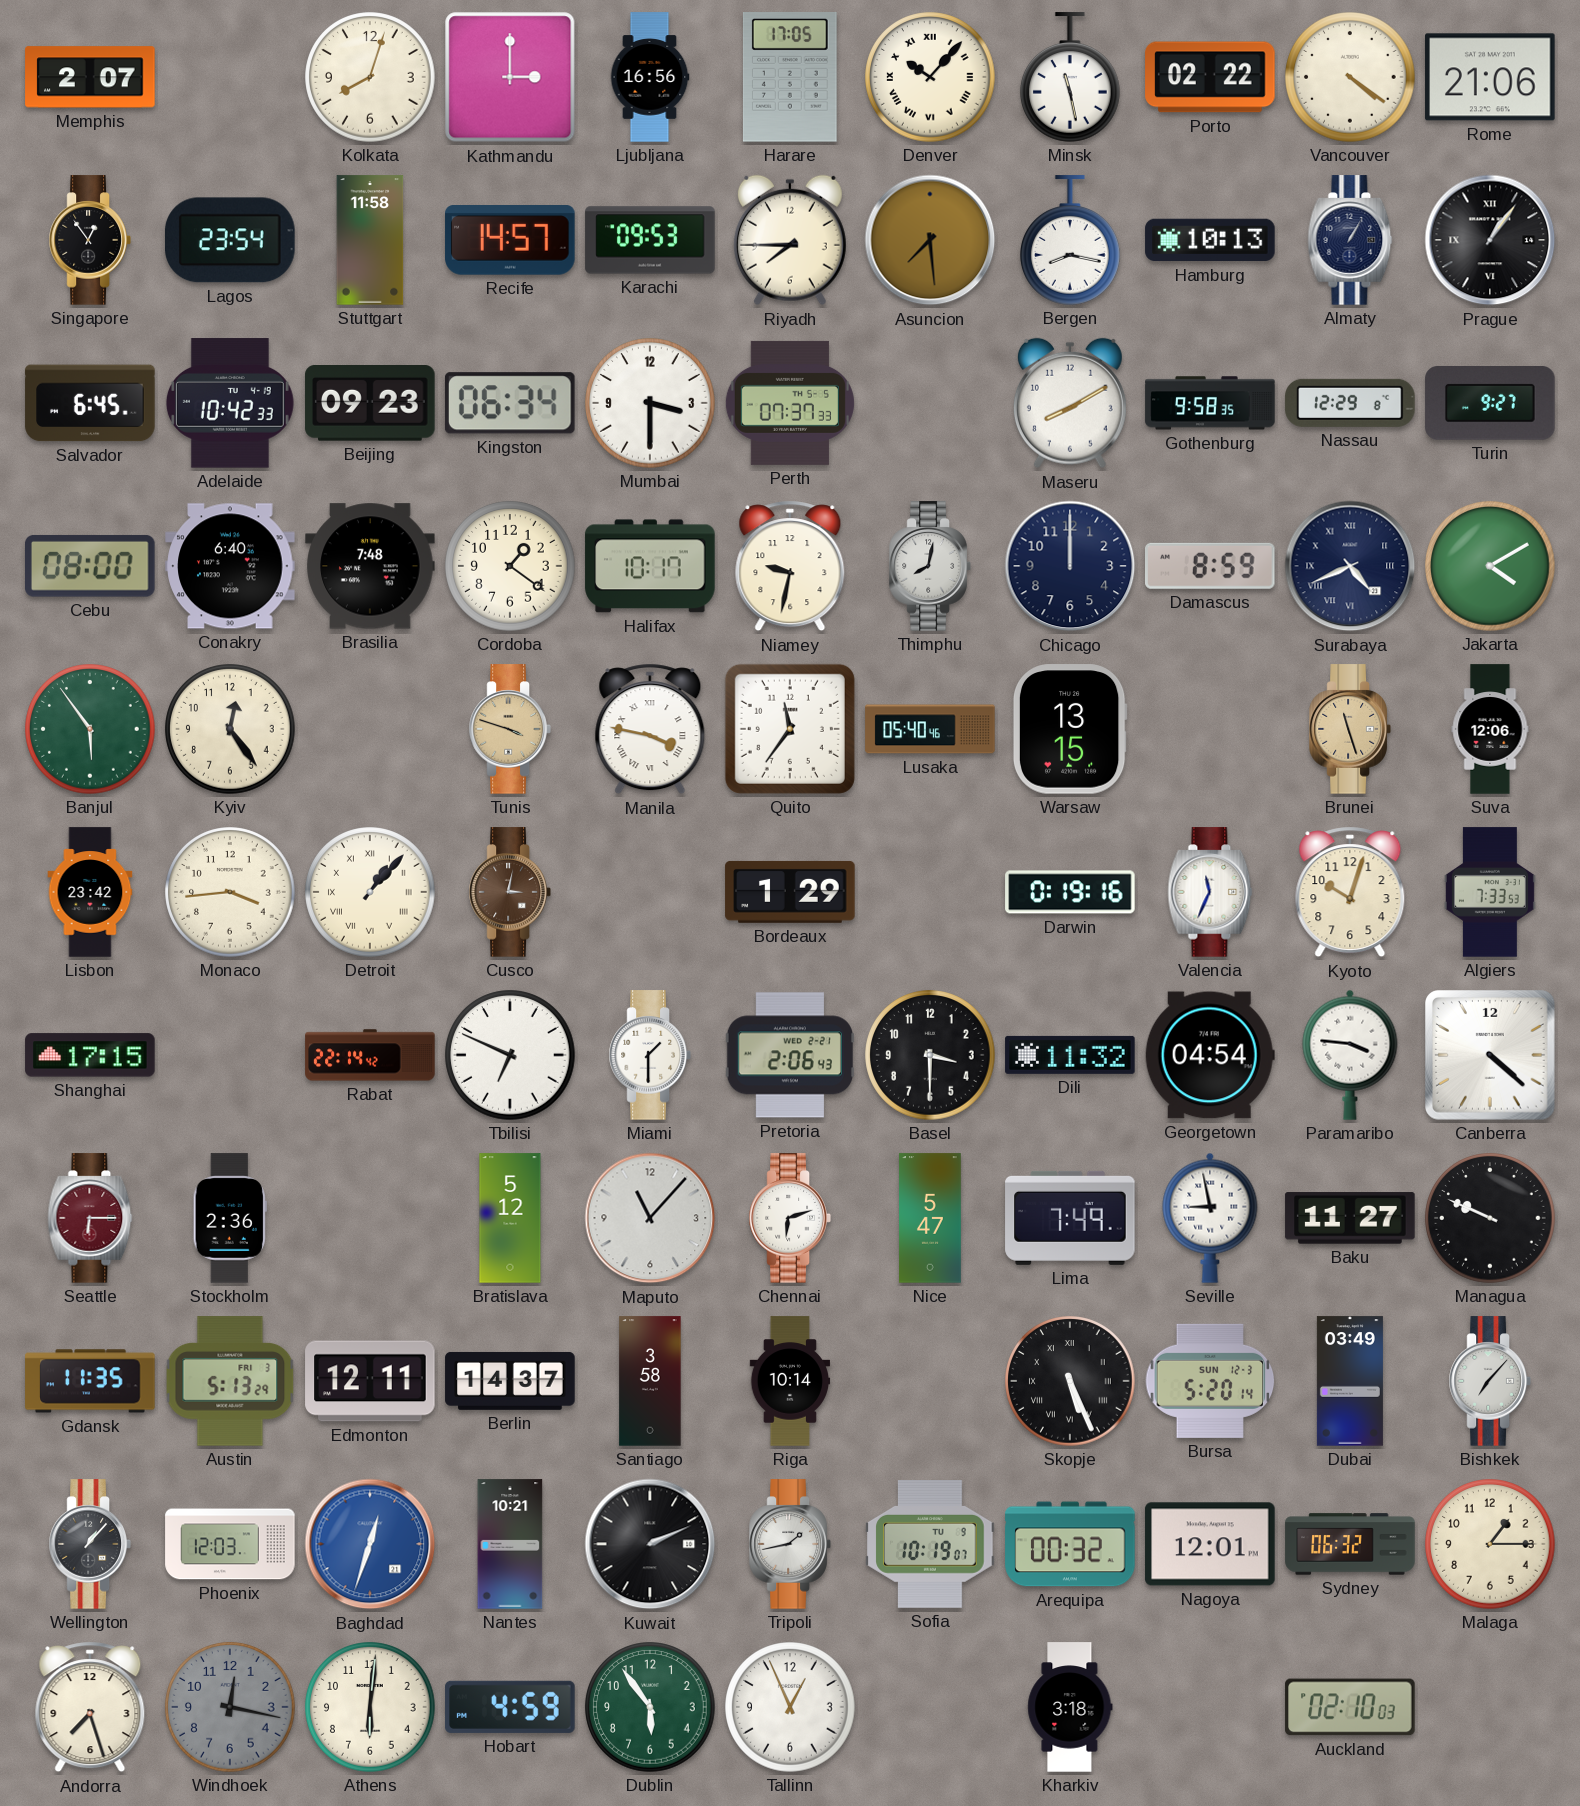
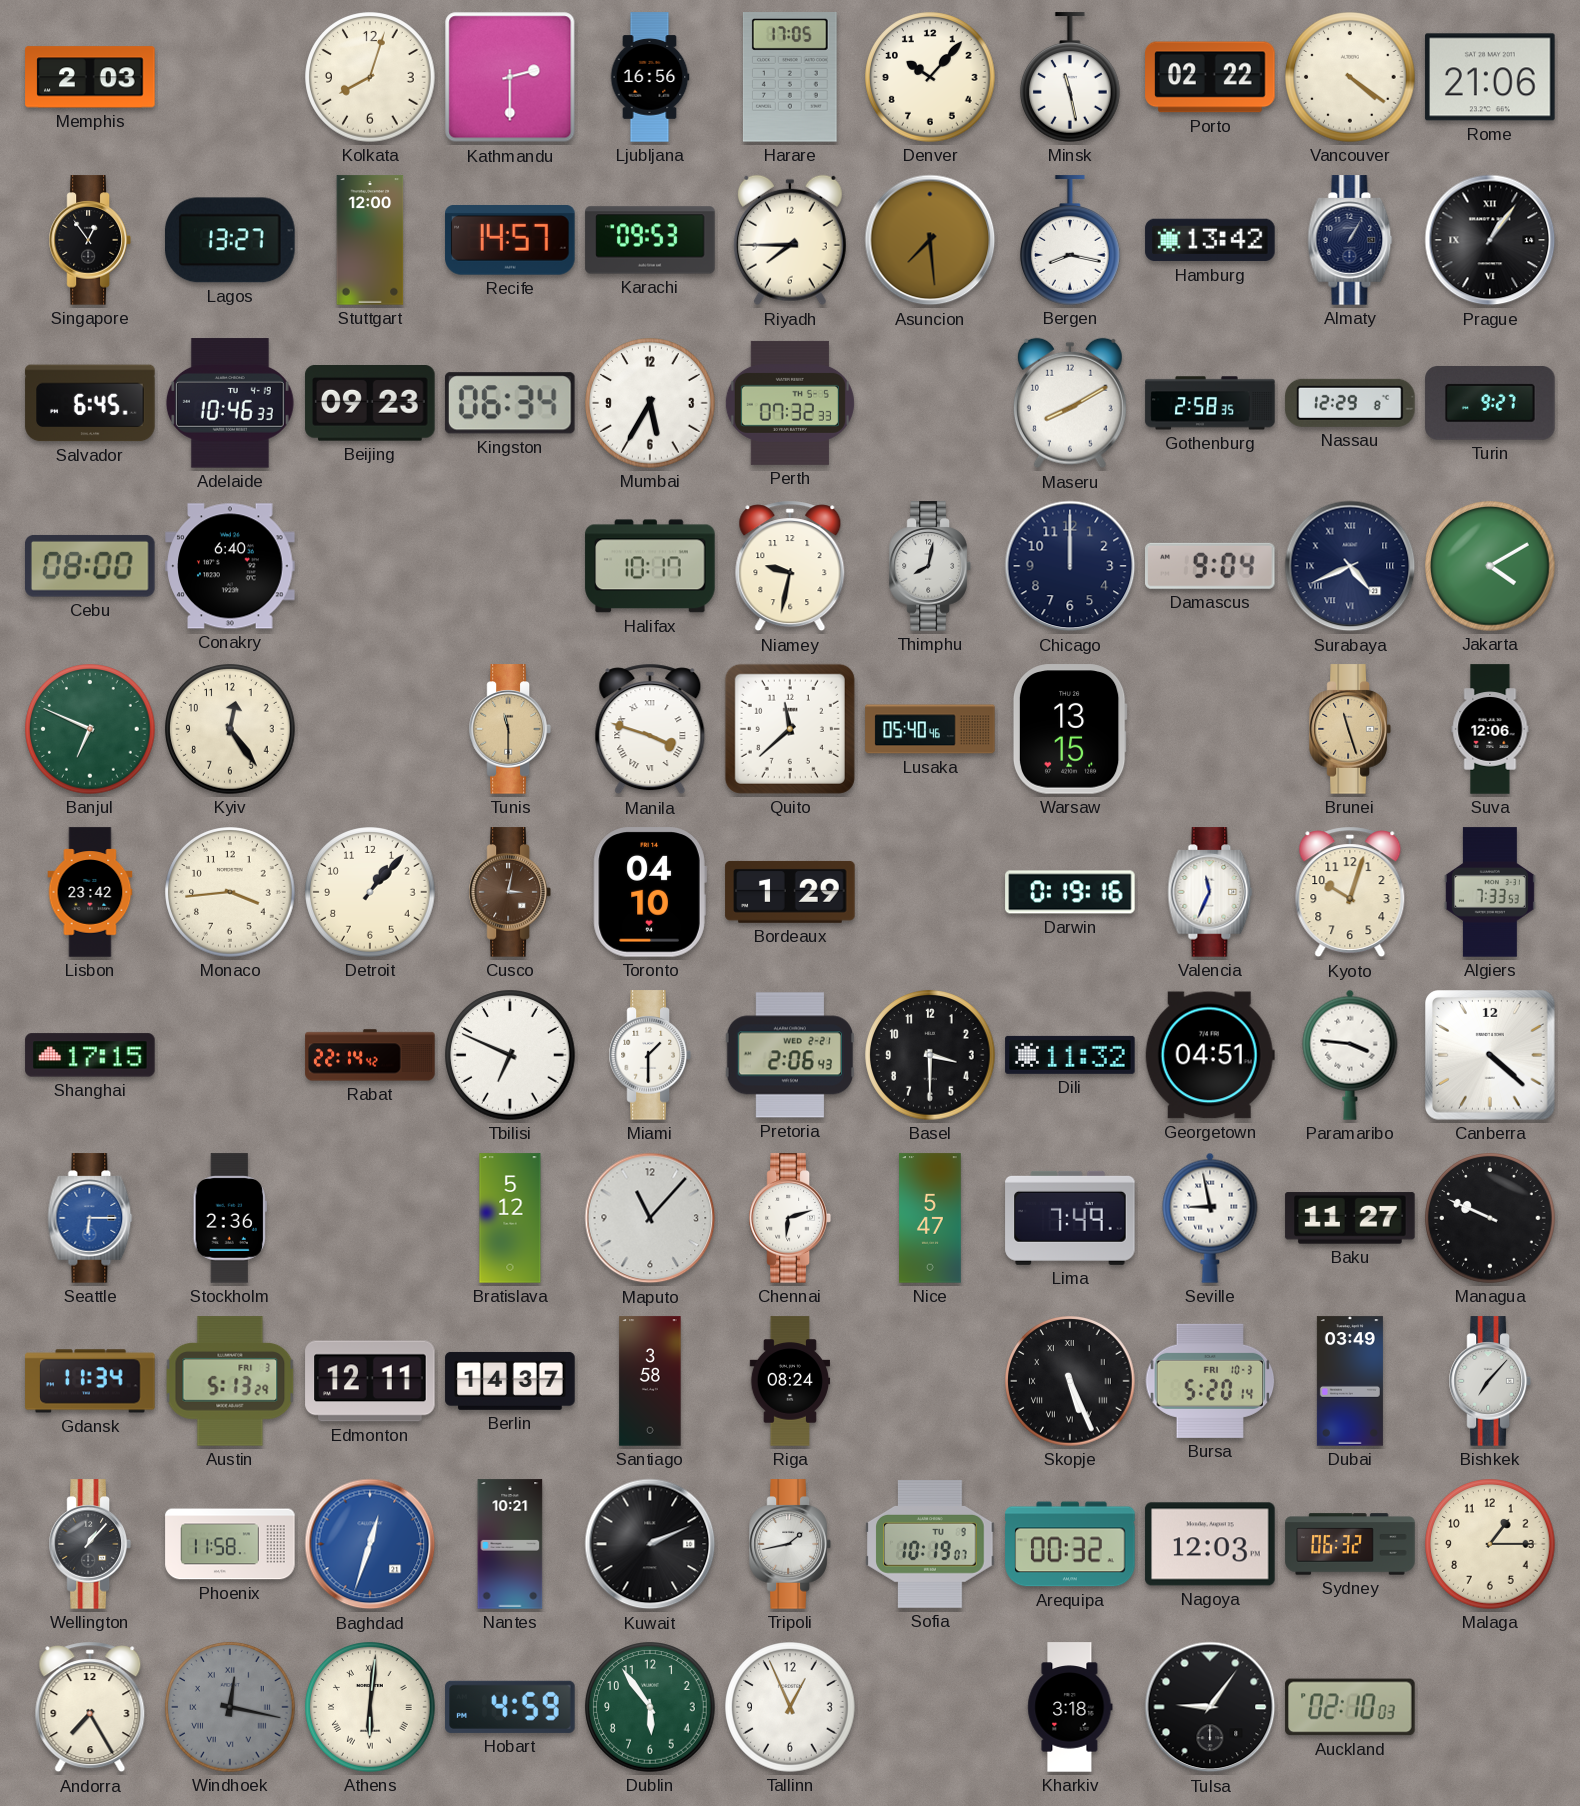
Memphis: 2:07 -> 2:03
Kathmandu: 3:00 -> 2:30
Denver numerals: Roman -> Arabic
Lagos: 23:54 -> 13:27
Stuttgart: 11:58 -> 12:00
Hamburg: 10:13 -> 13:42
Adelaide: 10:42 -> 10:46
Mumbai: 3:30 -> 5:35
Perth: 07:37 -> 07:32
Gothenburg: 9:58 -> 2:58
Brasilia: 7:48 -> none
Cordoba: 1:21 -> none
Damascus: 8:59 -> 9:04
Banjul: 5:54 -> 6:49
Tunis: 3:48 -> 11:30
Manila: 3:47 -> 3:48
Quito: 11:36 -> 11:38
Detroit numerals: Roman -> Arabic
Toronto: none -> 04:10
Georgetown: 04:54 -> 04:51
Seattle dial: burgundy -> blue
Gdansk: 11:35 -> 11:34
Riga: 10:14 -> 08:24
Bursa date: SUN 12-3 -> FRI 10-3
Phoenix: 12:03 -> 11:58
Nagoya: 12:01 -> 12:03
Andorra: 7:27 -> 7:25
Windhoek numerals: Arabic -> Roman
Athens numerals: Arabic -> Roman
Tulsa: none -> 9:06
